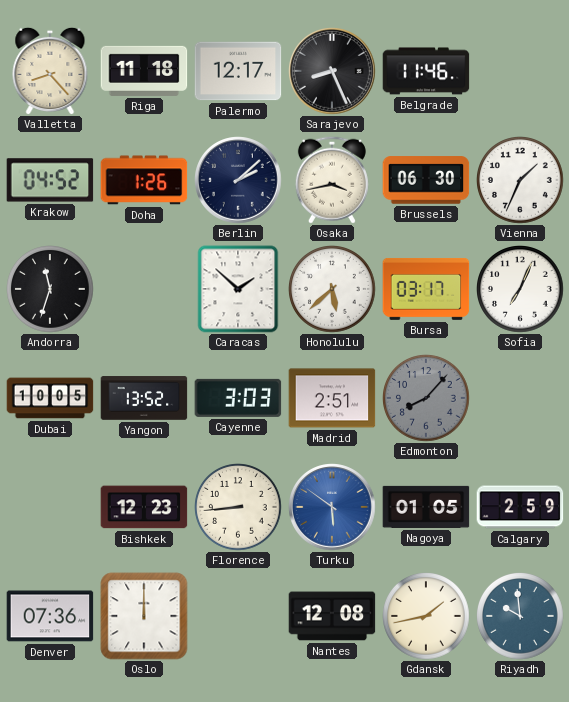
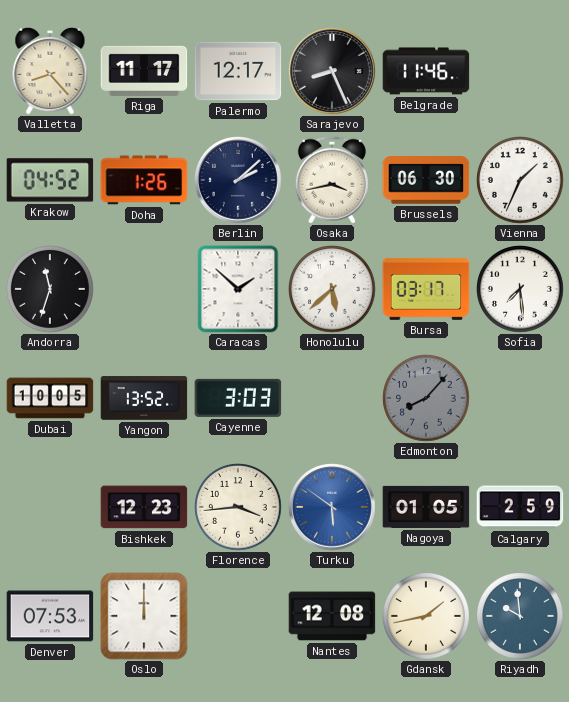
Riga: 11:18 -> 11:17
Sofia: 7:04 -> 7:29
Madrid: 2:51 -> none
Florence: 8:44 -> 3:44
Denver: 07:36 -> 07:53
